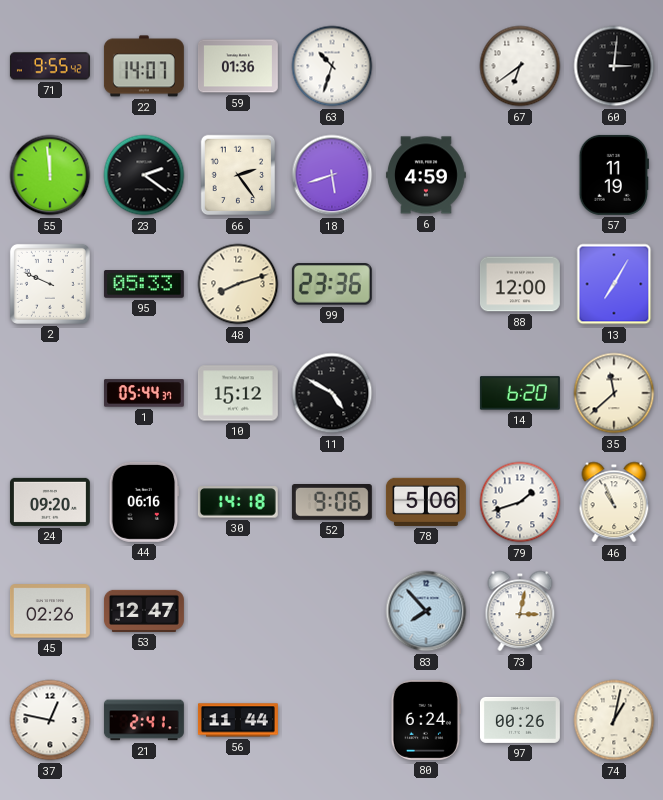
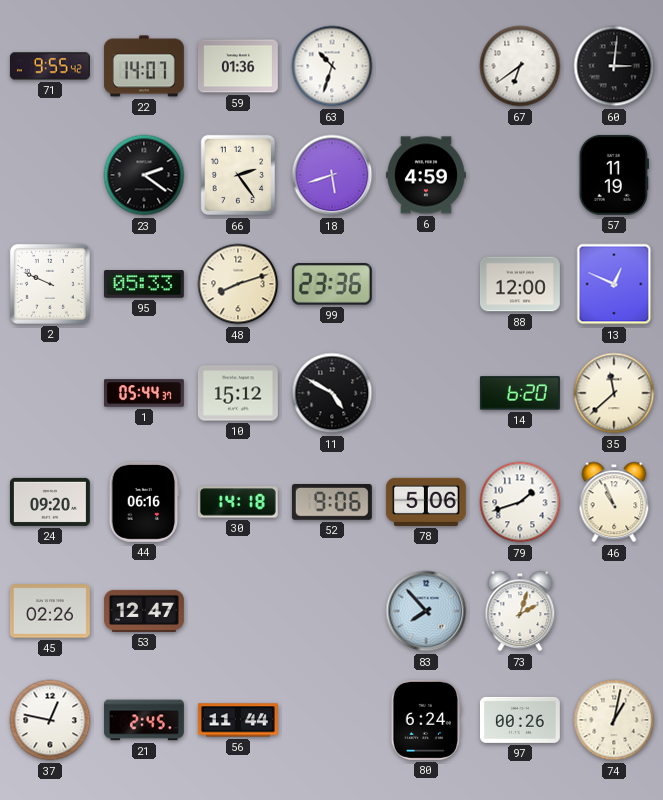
55: 11:59 -> none
13: 7:05 -> 12:49
73: 3:02 -> 2:03
21: 2:41 -> 2:45
